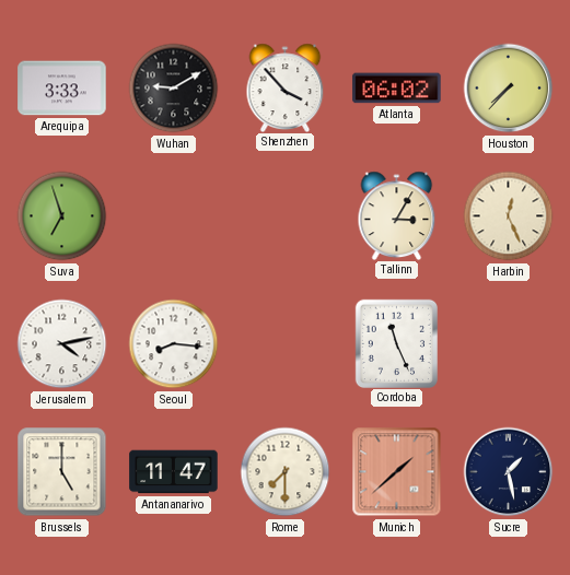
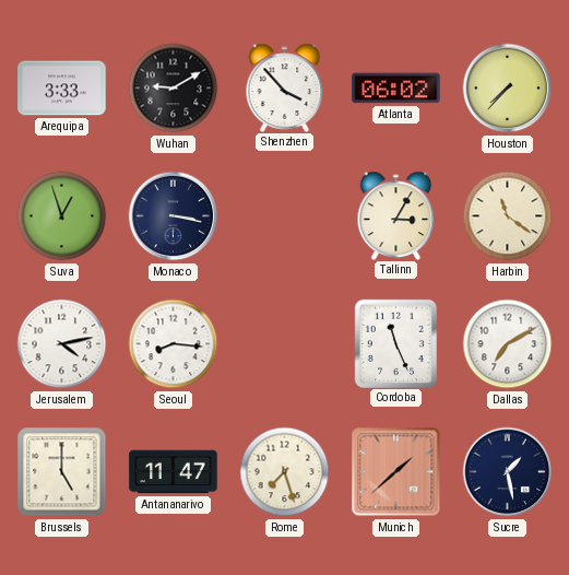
Suva: 6:57 -> 12:57
Monaco: none -> 3:17
Harbin: 12:26 -> 11:21
Dallas: none -> 7:10
Rome: 7:30 -> 7:27
